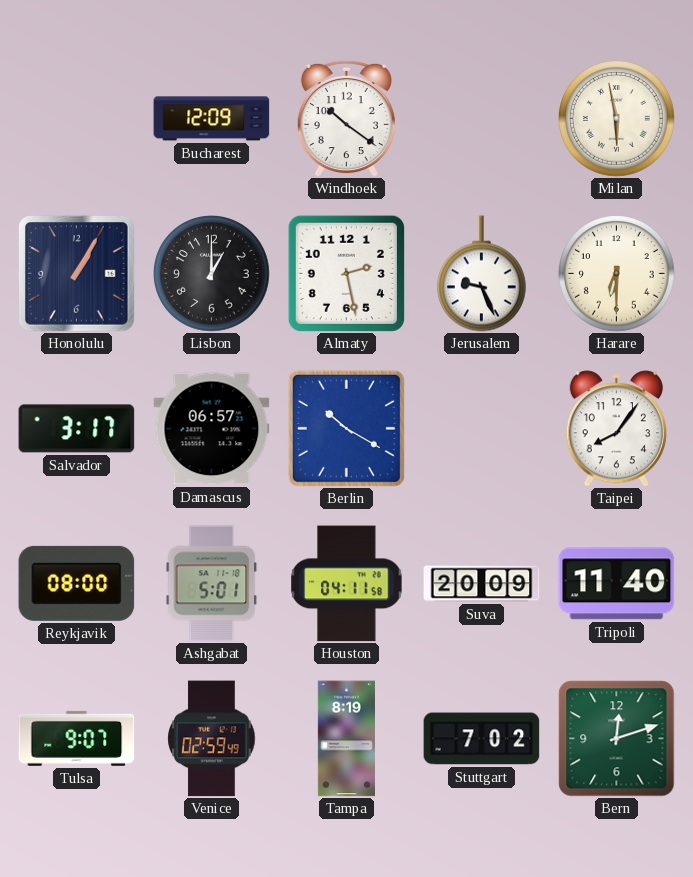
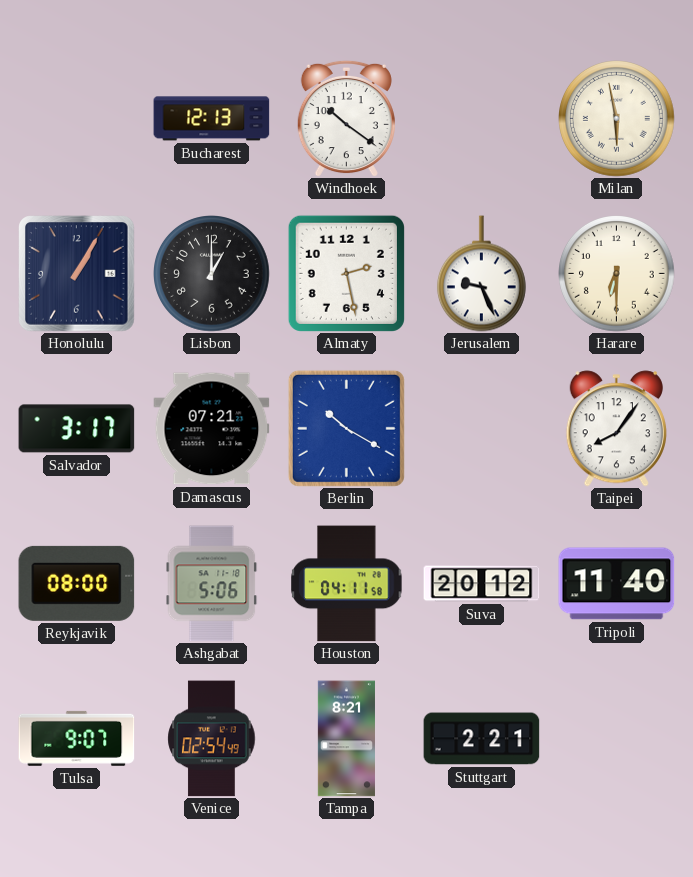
Bucharest: 12:09 -> 12:13
Damascus: 06:57 -> 07:21
Ashgabat: 5:01 -> 5:06
Suva: 20:09 -> 20:12
Venice: 02:59 -> 02:54
Tampa: 8:19 -> 8:21
Stuttgart: 7:02 -> 2:21
Bern: 12:12 -> none
